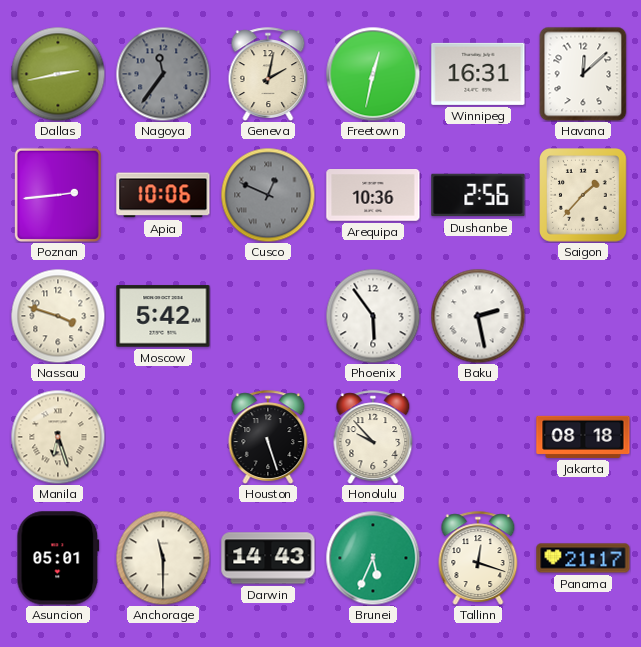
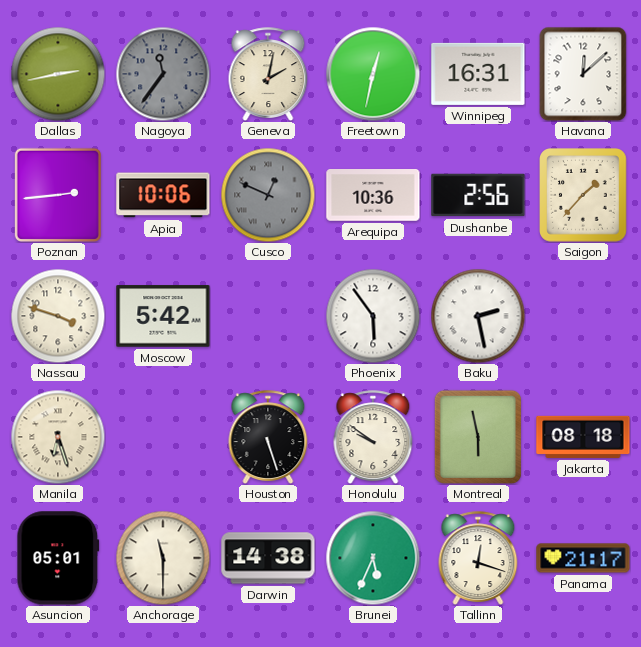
Honolulu: 9:53 -> 9:51
Montreal: none -> 5:58
Darwin: 14:43 -> 14:38
